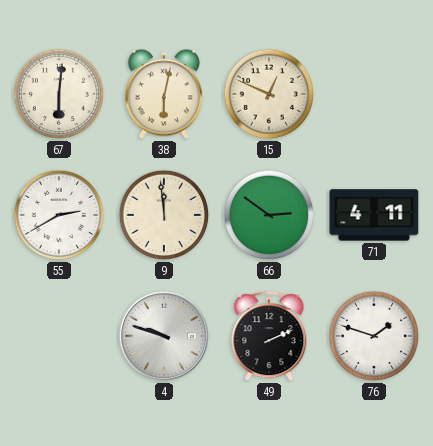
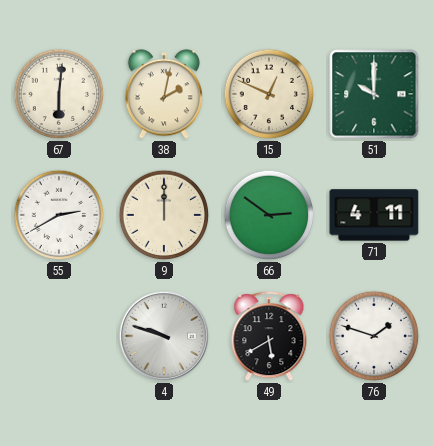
38: 6:02 -> 2:02
51: none -> 10:00
9: 11:59 -> 12:00
49: 2:11 -> 5:40
